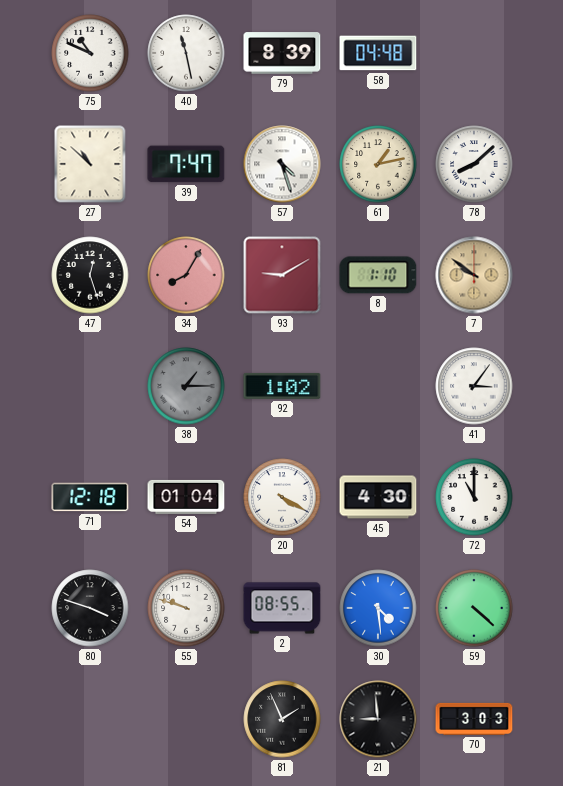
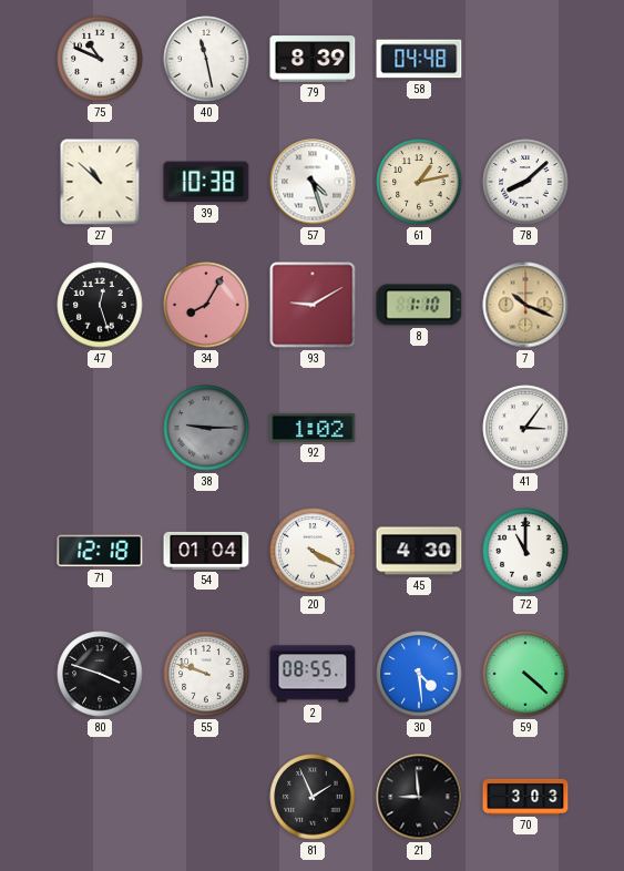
39: 7:47 -> 10:38
7: 9:51 -> 10:19
38: 1:15 -> 9:15
